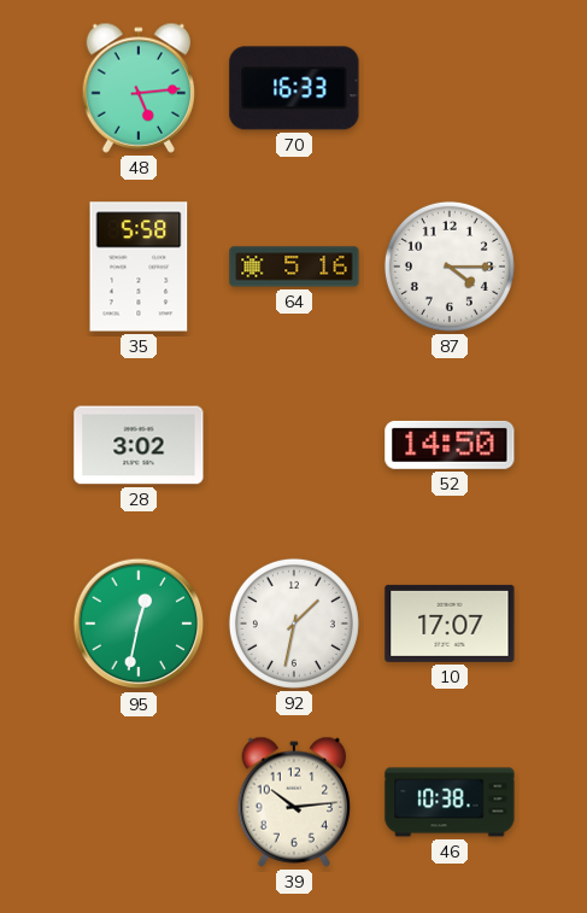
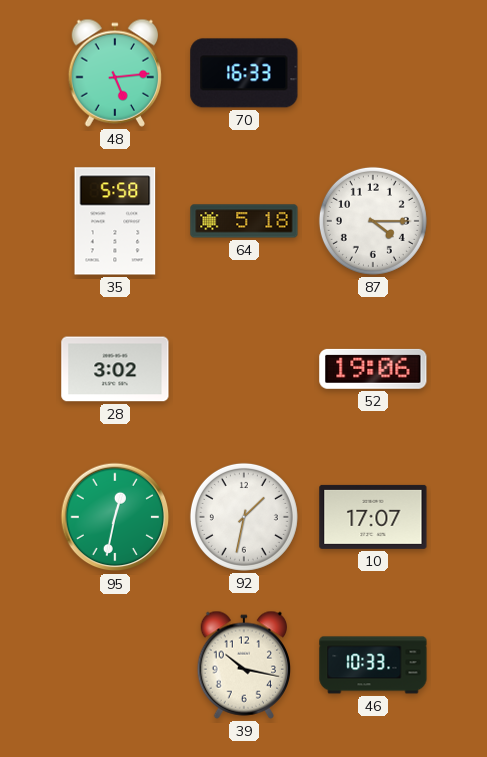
64: 5:16 -> 5:18
52: 14:50 -> 19:06
39: 10:14 -> 10:17
46: 10:38 -> 10:33
